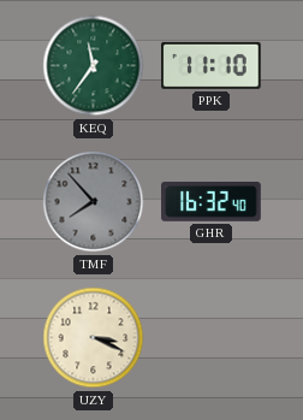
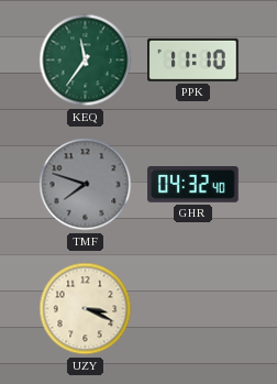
TMF: 7:53 -> 7:48
GHR: 16:32 -> 04:32
